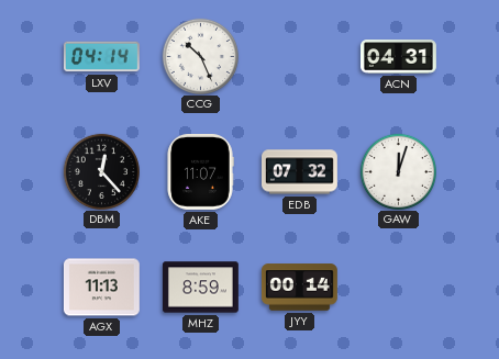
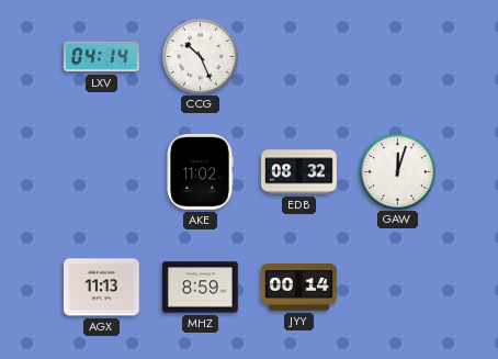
ACN: 04:31 -> none
DBM: 12:23 -> none
AKE: 11:07 -> 11:02
EDB: 07:32 -> 08:32
